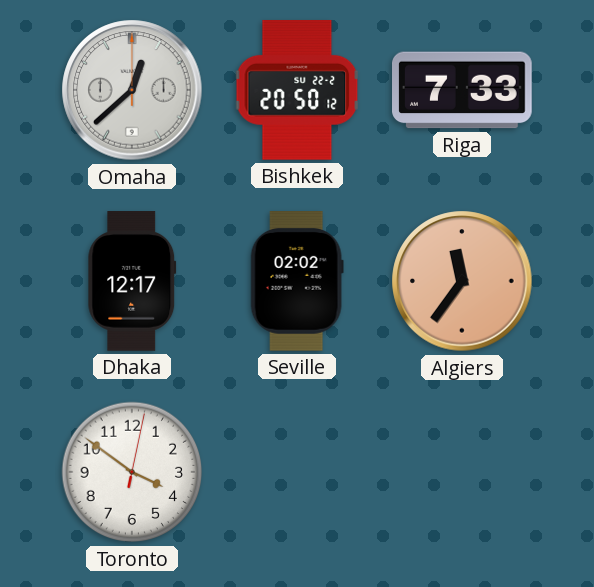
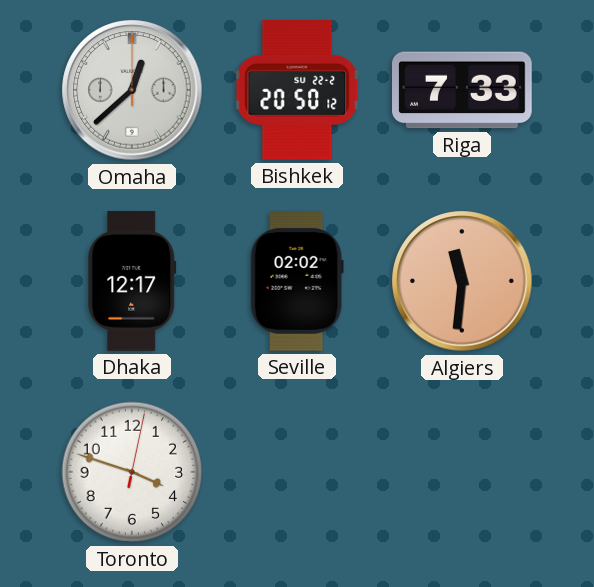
Algiers: 11:36 -> 11:31
Toronto: 3:51 -> 3:48
